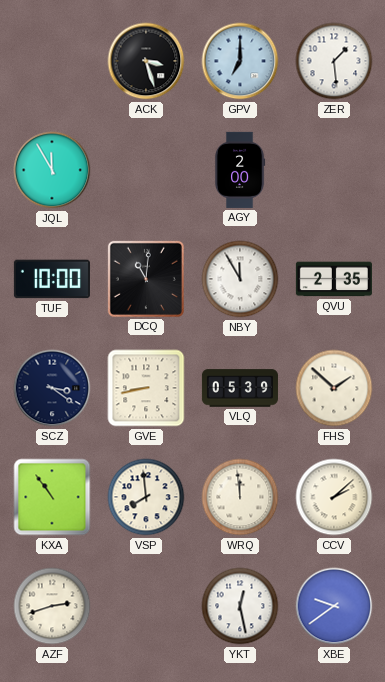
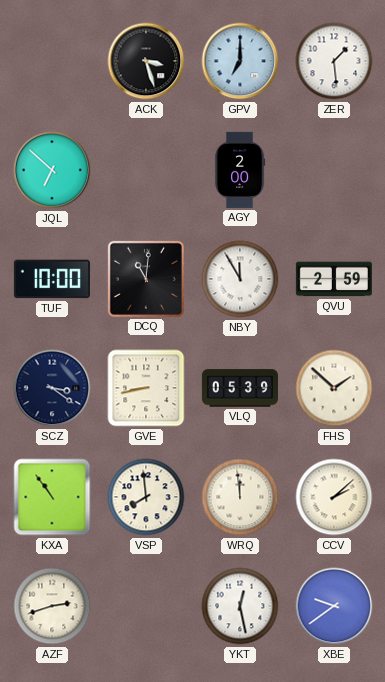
JQL: 11:55 -> 6:52
QVU: 2:35 -> 2:59
